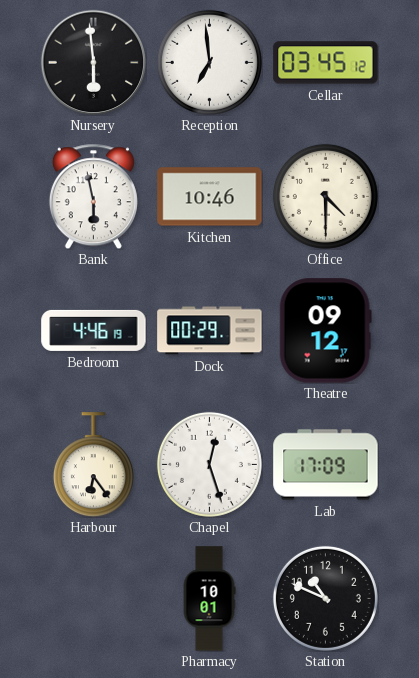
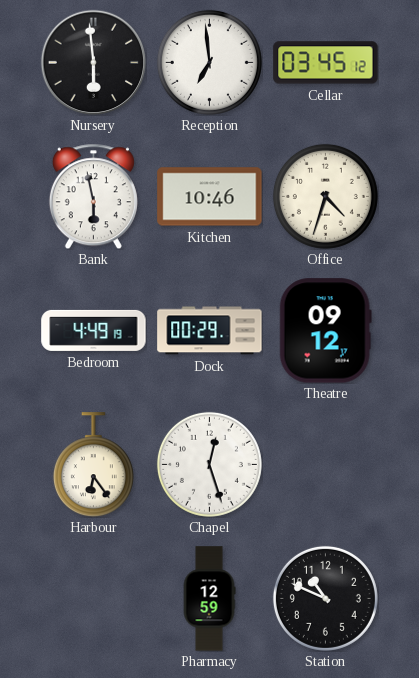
Office: 4:30 -> 4:33
Bedroom: 4:46 -> 4:49
Lab: 17:09 -> none
Pharmacy: 10:01 -> 12:59
